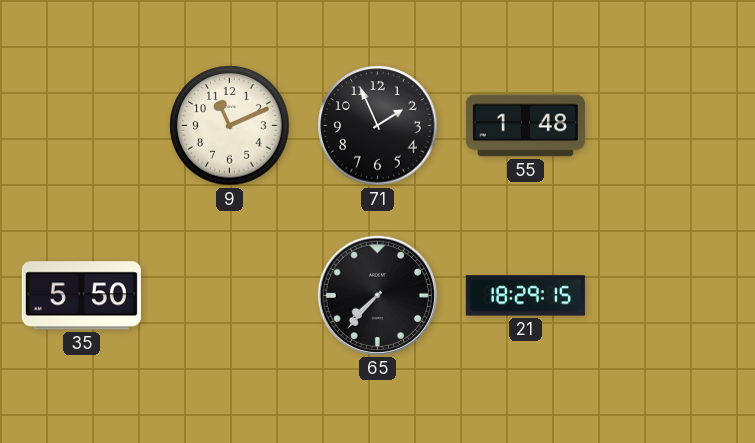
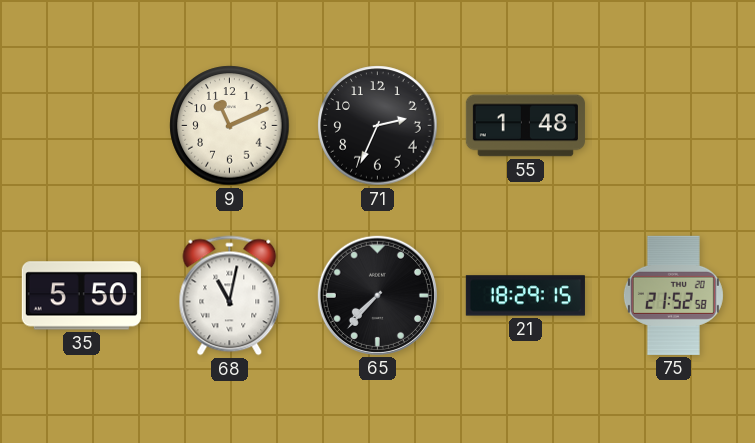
71: 1:56 -> 2:34
68: none -> 11:02
75: none -> 21:52
